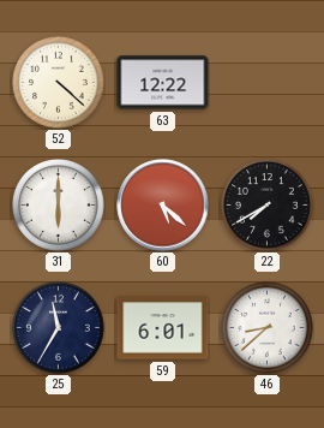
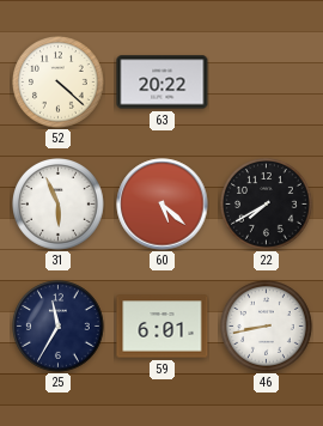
63: 12:22 -> 20:22
31: 6:00 -> 5:56
46: 8:38 -> 8:43
